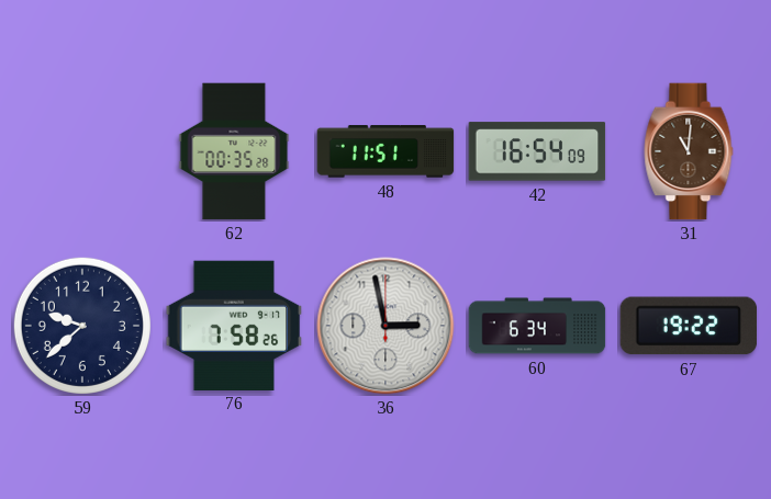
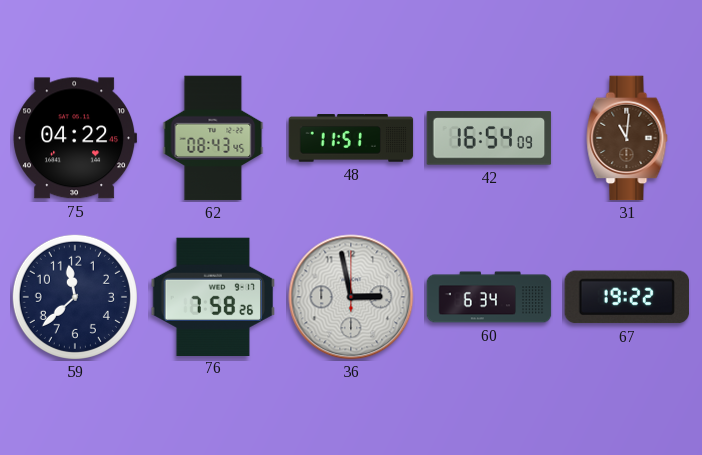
75: none -> 04:22
62: 00:35 -> 08:43
59: 9:38 -> 11:38
